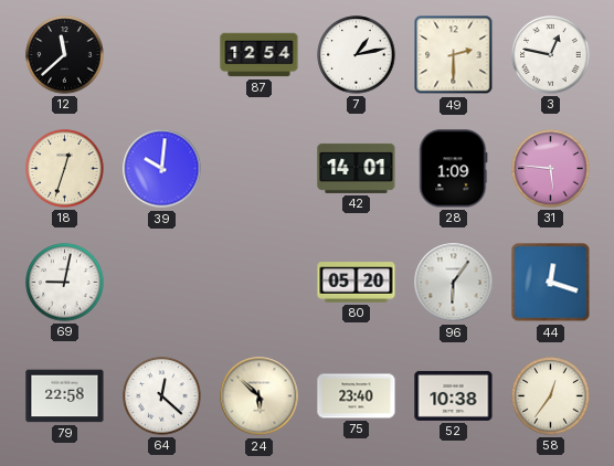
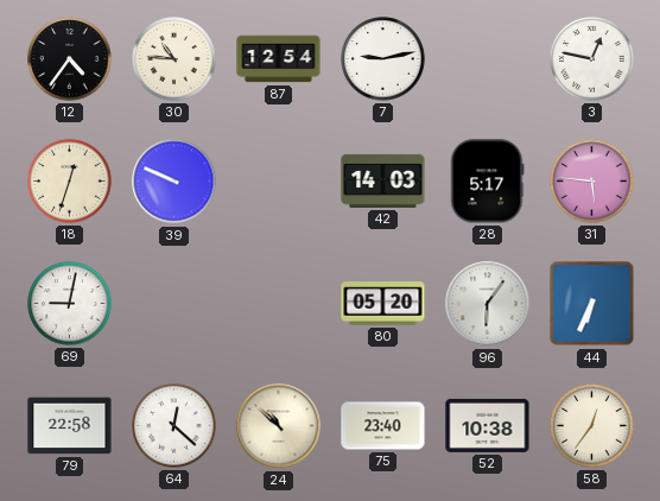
12: 11:38 -> 4:36
30: none -> 10:46
7: 1:13 -> 9:13
49: 2:30 -> none
39: 10:01 -> 9:49
42: 14:01 -> 14:03
28: 1:09 -> 5:17
44: 12:18 -> 6:34
24: 5:52 -> 10:52
